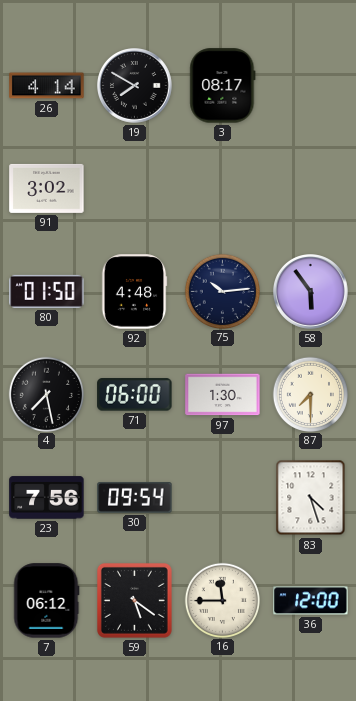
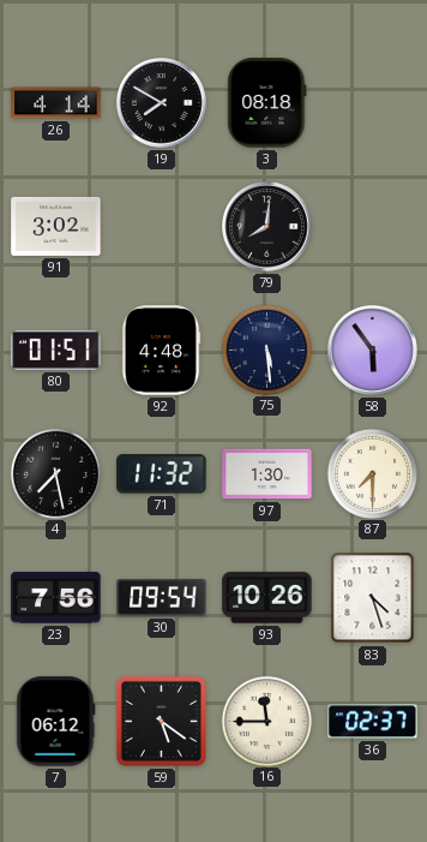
3: 08:17 -> 08:18
79: none -> 8:01
80: 01:50 -> 01:51
75: 10:14 -> 5:29
71: 06:00 -> 11:32
93: none -> 10:26
36: 12:00 -> 02:37
